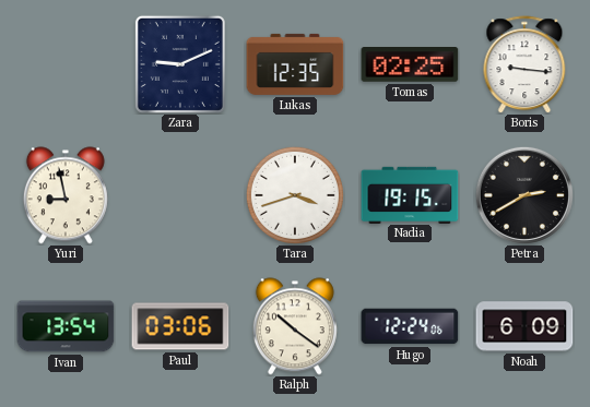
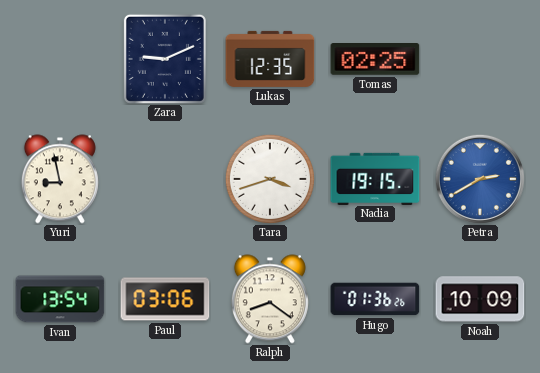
Boris: 9:16 -> none
Petra dial: black -> blue
Ralph: 10:21 -> 8:21
Hugo: 12:24 -> 01:36
Noah: 6:09 -> 10:09
